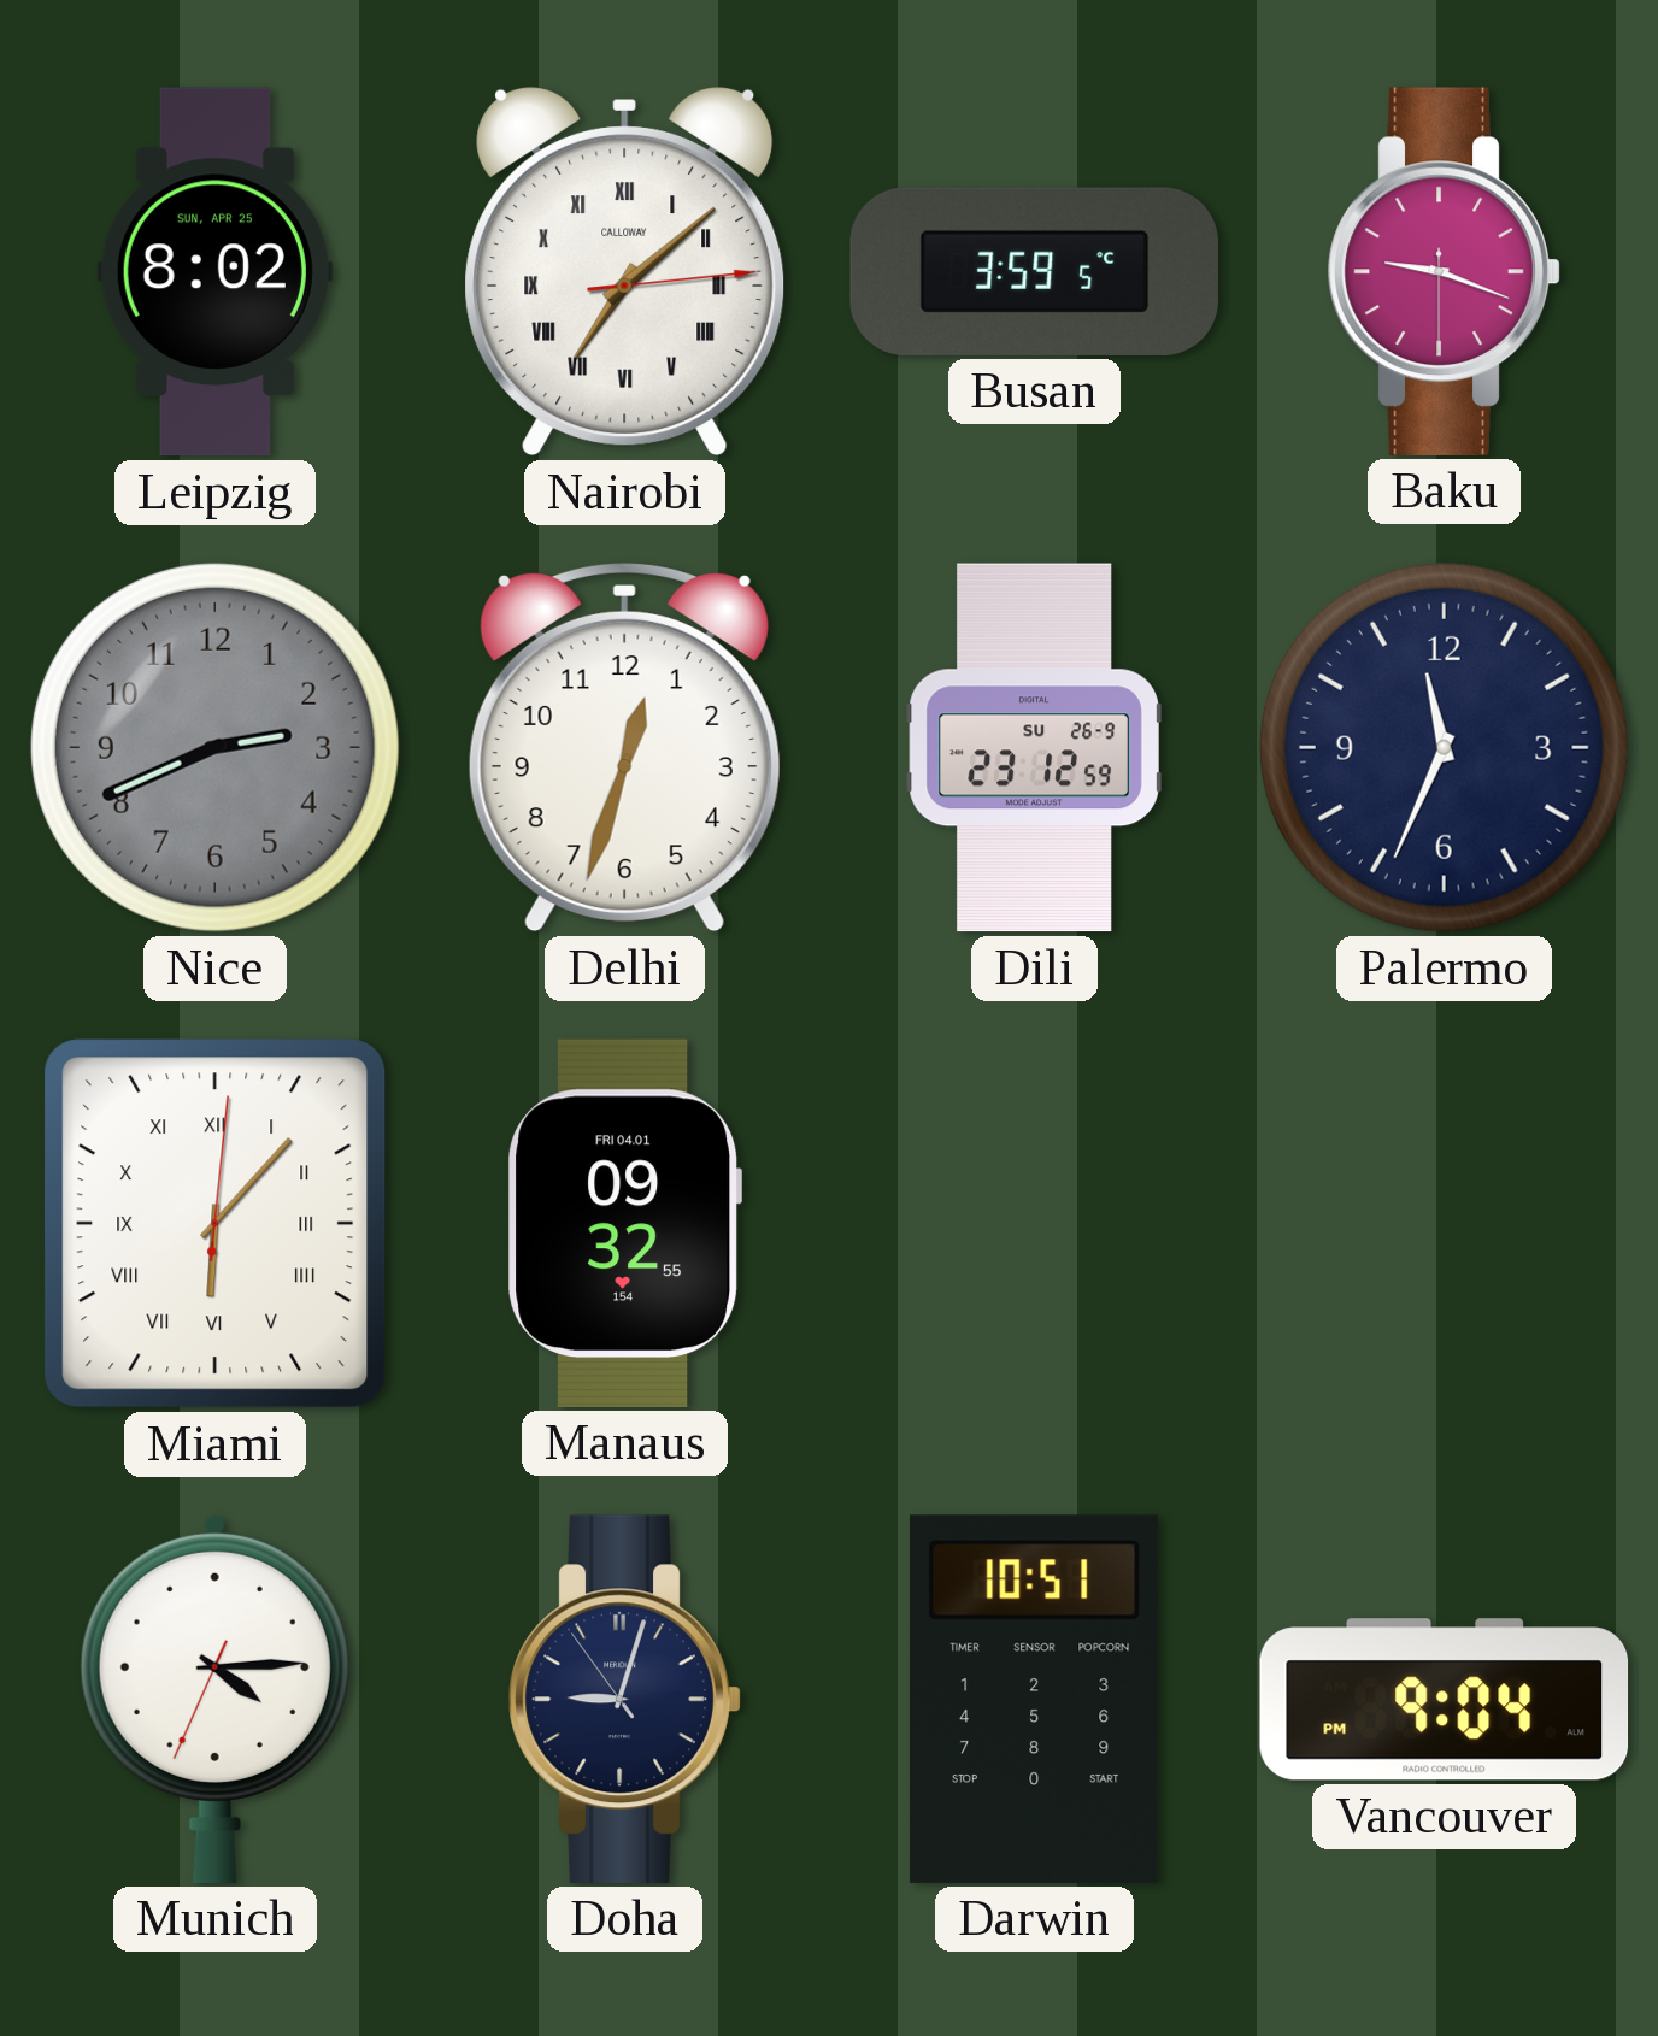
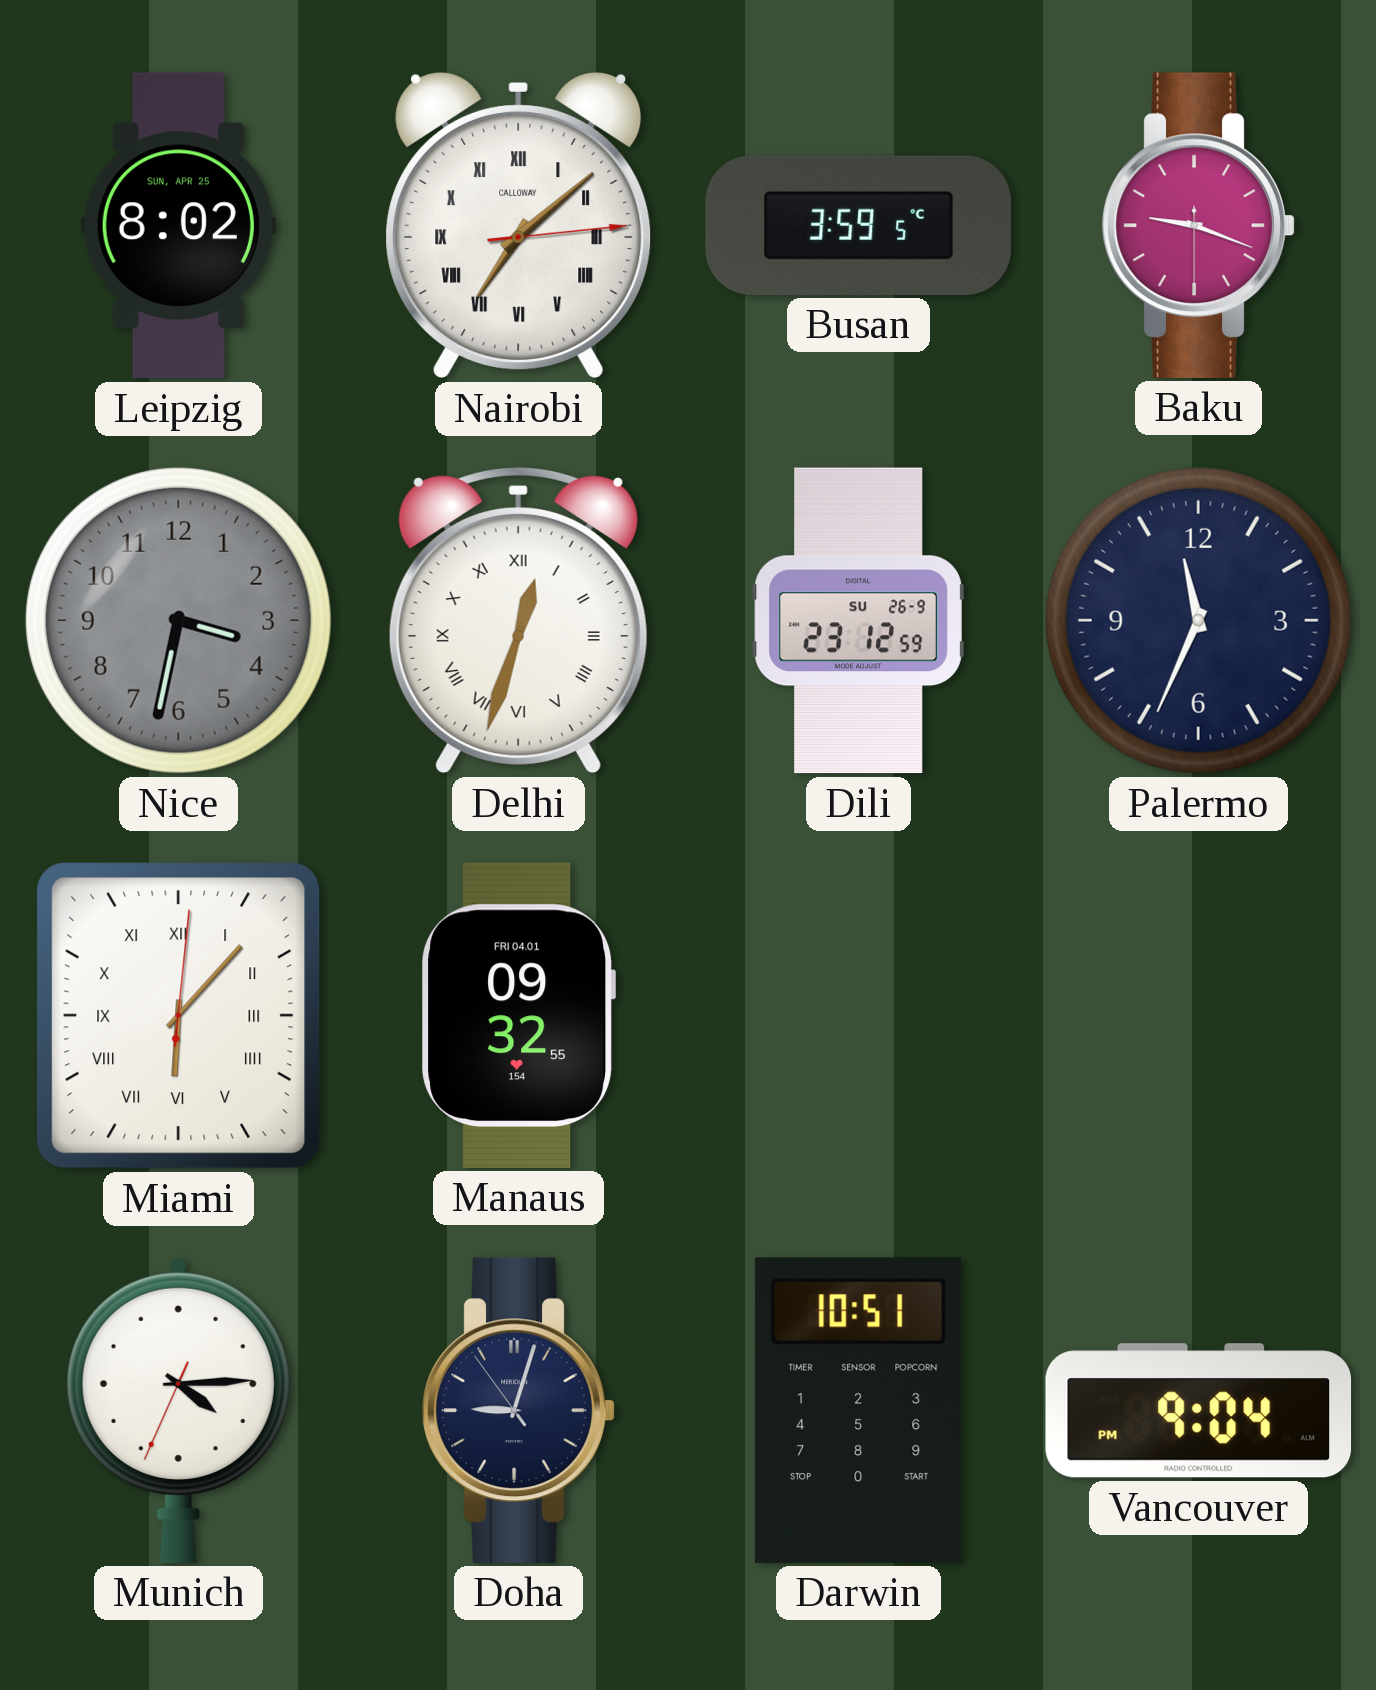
Nice: 2:41 -> 3:32
Delhi numerals: Arabic -> Roman
